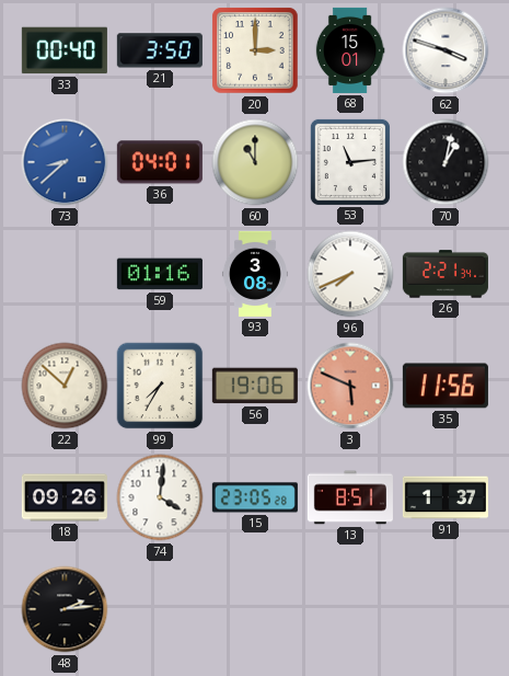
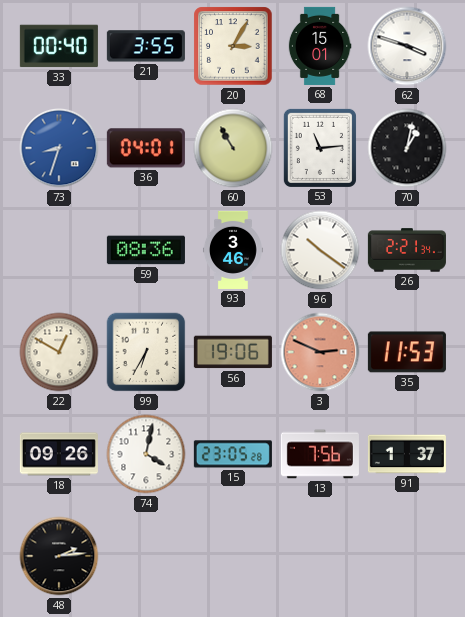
21: 3:50 -> 3:55
20: 3:00 -> 3:05
73: 8:38 -> 8:33
60: 11:00 -> 10:55
59: 01:16 -> 08:36
93: 3:08 -> 3:46
96: 7:41 -> 10:21
22: 12:52 -> 12:50
99: 7:35 -> 6:35
3: 5:49 -> 2:49
35: 11:56 -> 11:53
74: 4:01 -> 4:02
13: 8:51 -> 7:56
